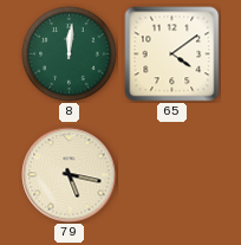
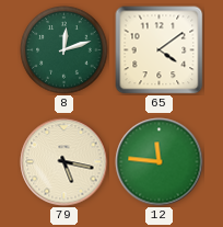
8: 12:01 -> 12:12
12: none -> 11:46
